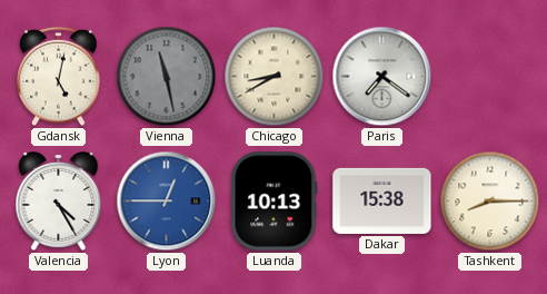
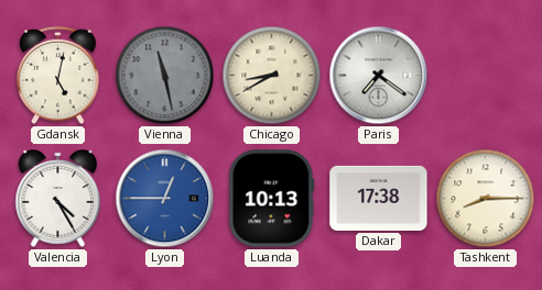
Dakar: 15:38 -> 17:38
